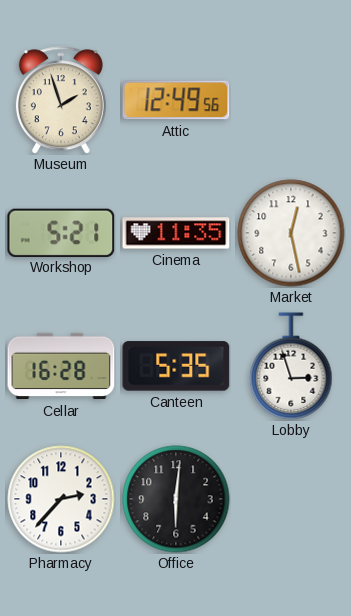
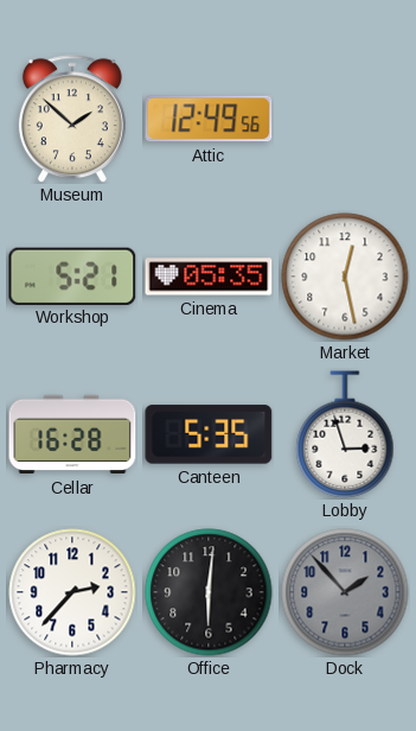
Museum: 1:57 -> 1:52
Cinema: 11:35 -> 05:35
Dock: none -> 1:53
